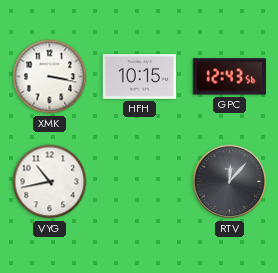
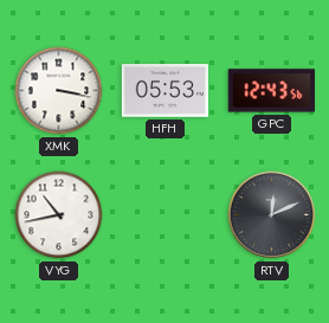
HFH: 10:15 -> 05:53
RTV: 12:07 -> 12:11
